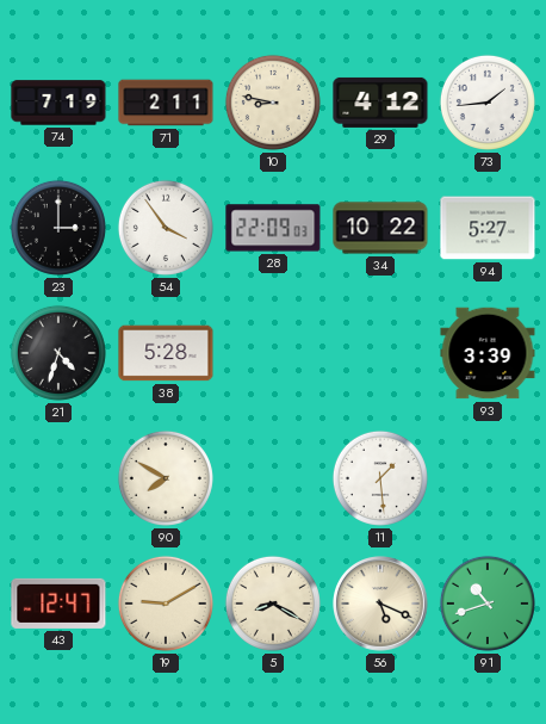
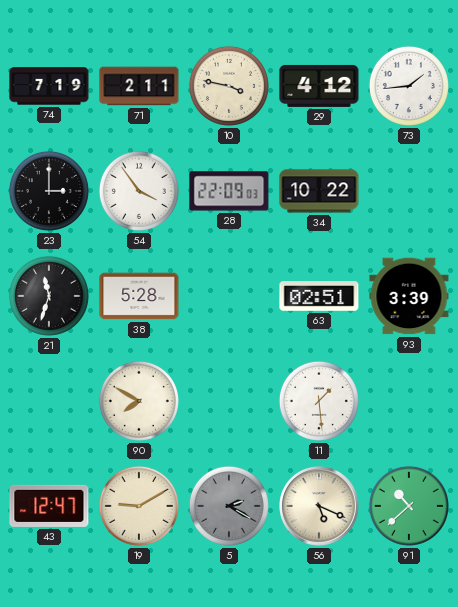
10: 8:47 -> 3:47
94: 5:27 -> none
21: 4:33 -> 11:33
63: none -> 02:51
5: 8:20 -> 2:20
5 dial: cream -> grey
91: 10:42 -> 10:38
